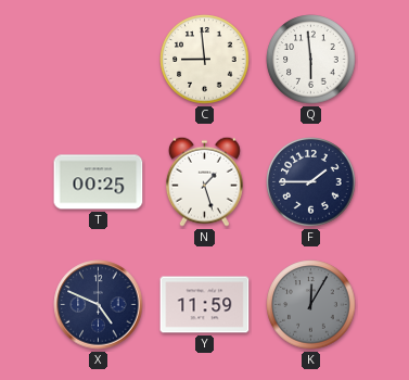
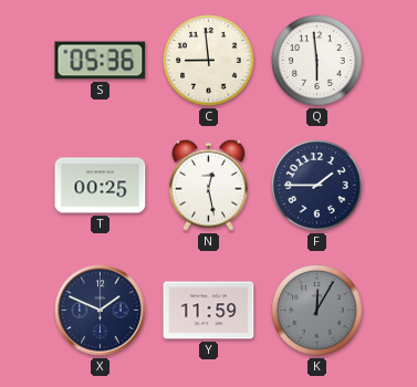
S: none -> 05:36
N: 1:27 -> 12:28
X: 4:49 -> 1:49
